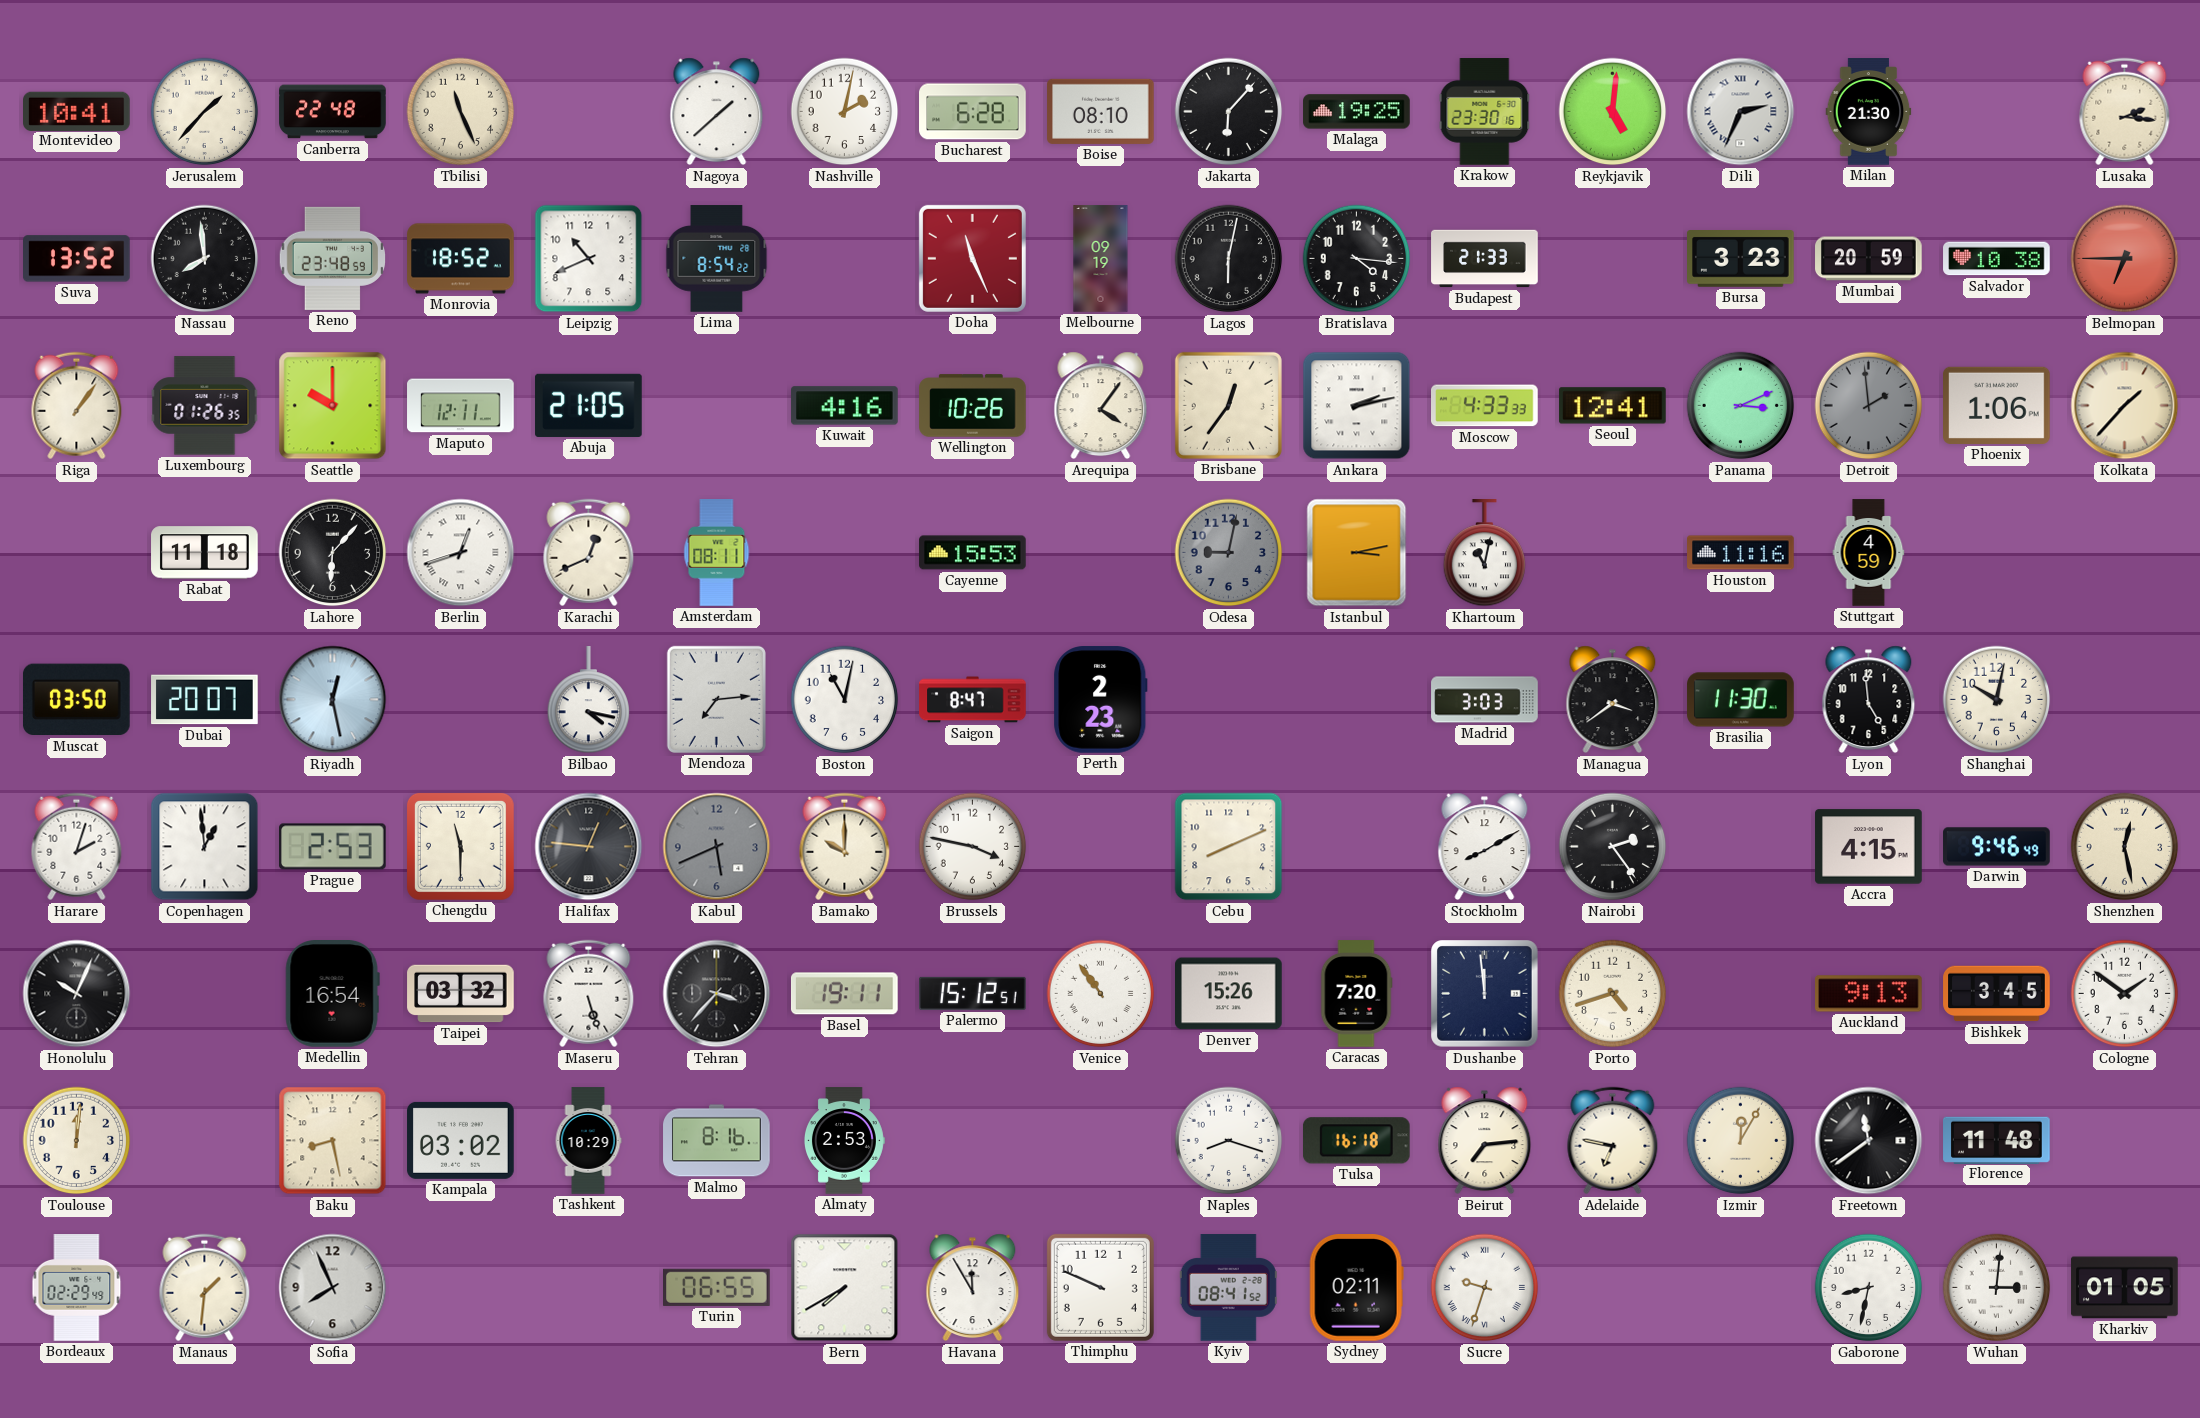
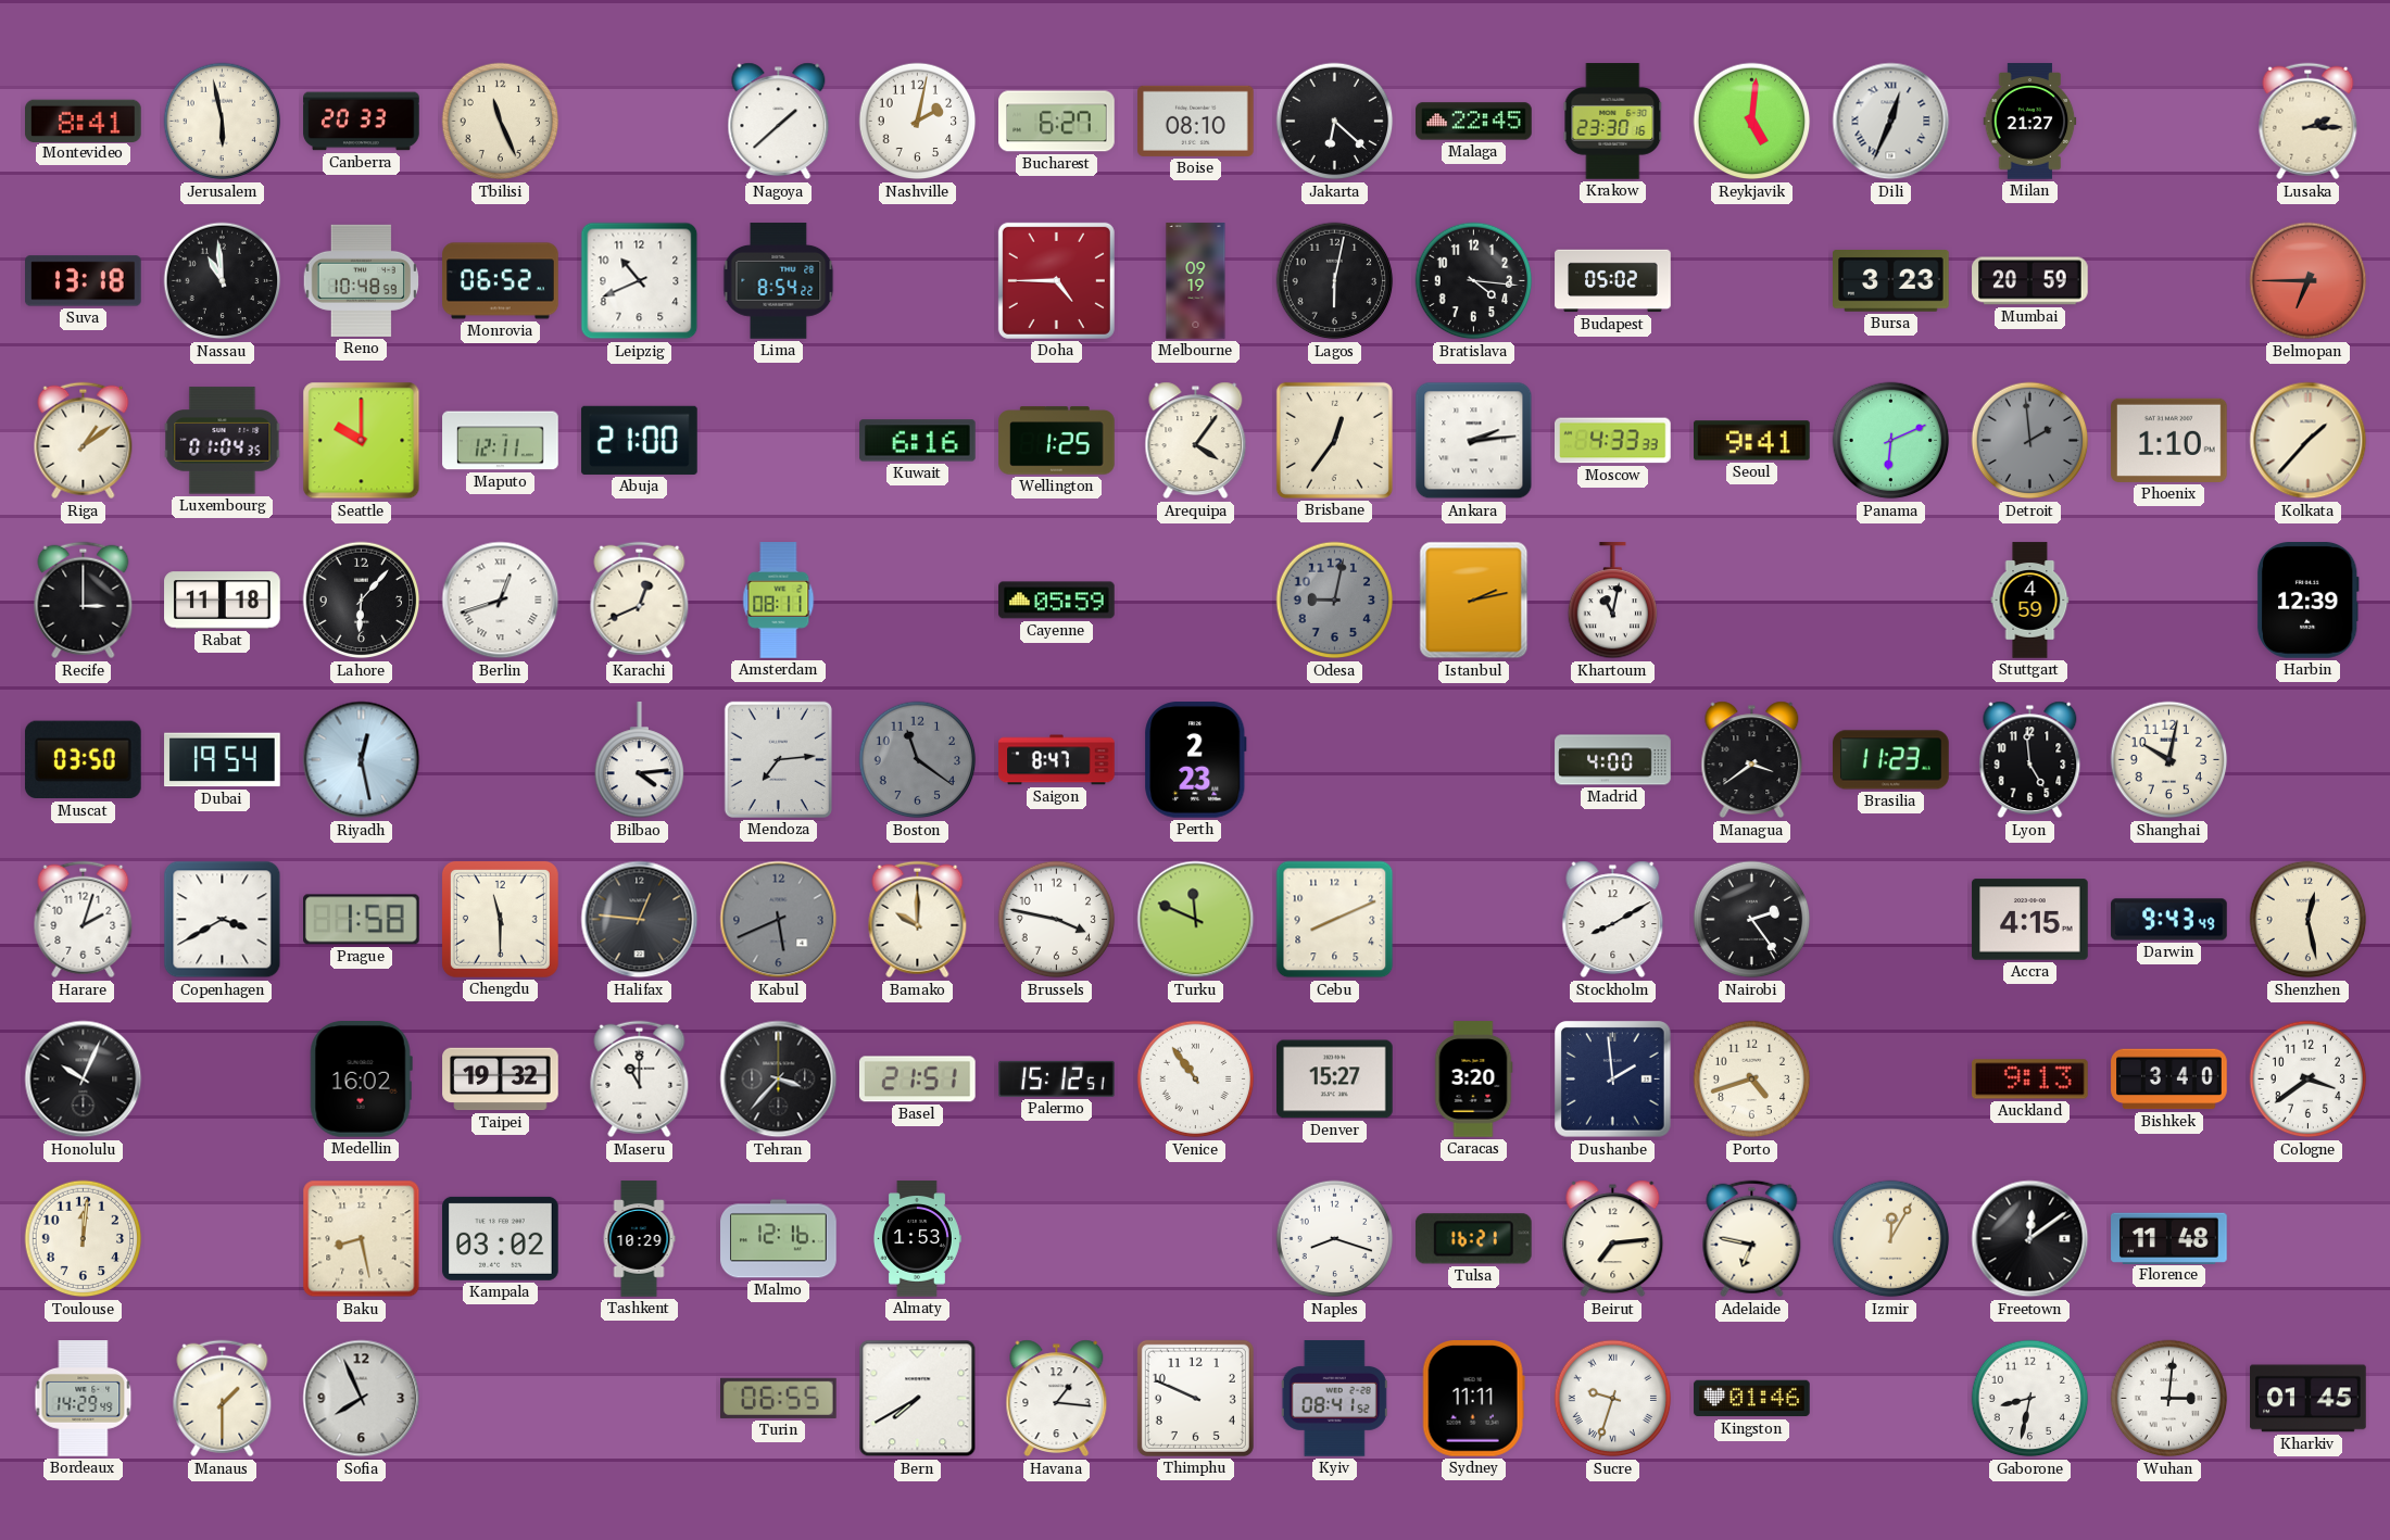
Montevideo: 10:41 -> 8:41
Jerusalem: 1:37 -> 5:58
Canberra: 22:48 -> 20:33
Bucharest: 6:28 -> 6:27
Jakarta: 6:07 -> 6:22
Malaga: 19:25 -> 22:45
Dili: 2:34 -> 12:34
Milan: 21:30 -> 21:27
Lusaka: 2:16 -> 2:15
Suva: 13:52 -> 13:18
Nassau: 7:59 -> 10:59
Reno: 23:48 -> 10:48
Monrovia: 18:52 -> 06:52
Doha: 11:26 -> 4:45
Budapest: 21:33 -> 05:02
Salvador: 10:38 -> none
Riga: 1:06 -> 1:09
Luxembourg: 01:26 -> 01:04
Abuja: 21:05 -> 21:00
Kuwait: 4:16 -> 6:16
Wellington: 10:26 -> 1:25
Ankara: 2:13 -> 2:14
Seoul: 12:41 -> 9:41
Panama: 3:11 -> 6:11
Phoenix: 1:06 -> 1:10
Recife: none -> 3:00
Cayenne: 15:53 -> 05:59
Istanbul: 3:13 -> 2:13
Houston: 11:16 -> none
Harbin: none -> 12:39
Dubai: 20:07 -> 19:54
Bilbao: 4:17 -> 4:14
Boston: 11:02 -> 11:21
Boston dial: white -> grey
Madrid: 3:03 -> 4:00
Brasilia: 11:30 -> 11:23
Copenhagen: 12:59 -> 3:40
Prague: 2:53 -> 1:58
Turku: none -> 11:49
Darwin: 9:46 -> 9:43
Medellin: 16:54 -> 16:02
Taipei: 03:32 -> 19:32
Maseru: 5:27 -> 11:00
Basel: 19:11 -> 21:51
Denver: 15:26 -> 15:27
Caracas: 7:20 -> 3:20
Dushanbe: 11:59 -> 1:59
Bishkek: 3:45 -> 3:40
Cologne: 1:51 -> 3:39
Malmo: 8:16 -> 12:16
Almaty: 2:53 -> 1:53
Tulsa: 16:18 -> 16:21
Freetown: 11:39 -> 12:09
Bordeaux: 02:29 -> 14:29
Manaus: 1:31 -> 1:30
Havana: 11:55 -> 1:16
Sydney: 02:11 -> 11:11
Kingston: none -> 01:46
Kharkiv: 01:05 -> 01:45
